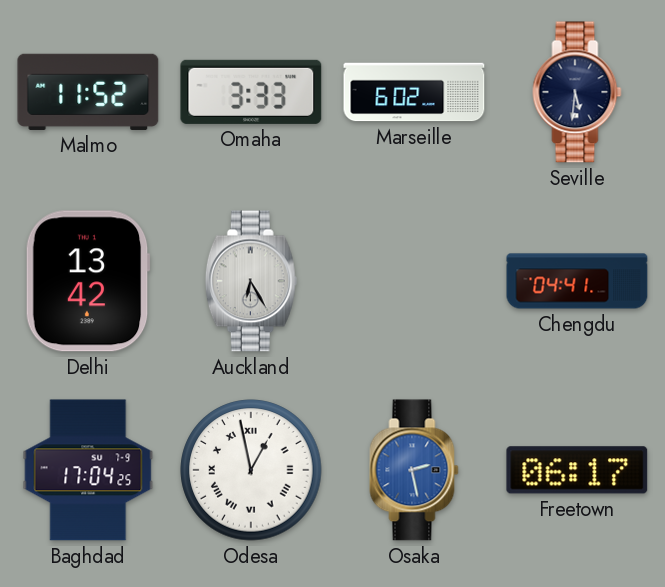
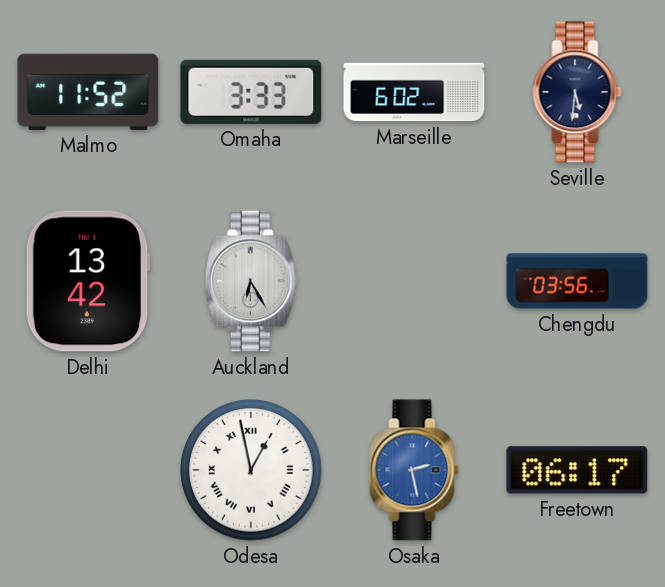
Chengdu: 04:41 -> 03:56
Baghdad: 17:04 -> none
